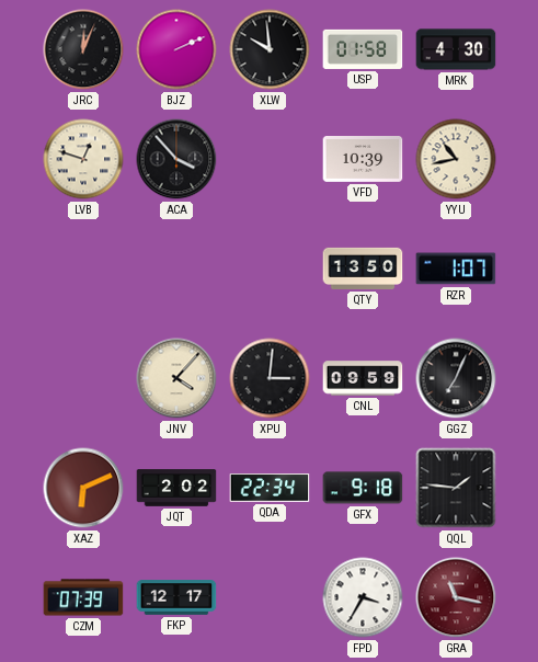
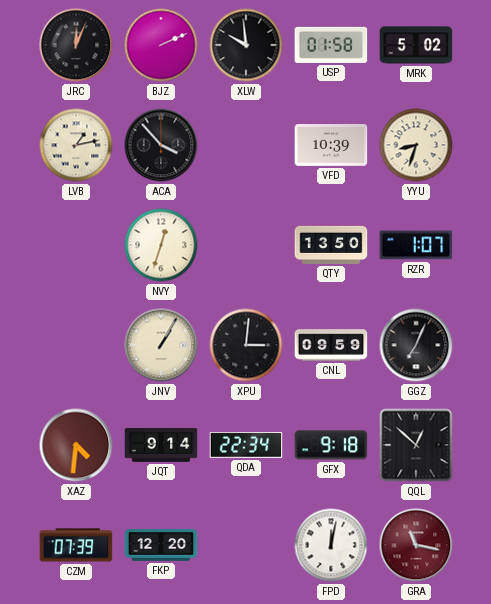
MRK: 4:30 -> 5:02
LVB: 12:48 -> 1:13
YYU: 10:43 -> 8:33
NVY: none -> 12:33
JNV: 4:07 -> 1:05
XAZ: 6:11 -> 4:31
JQT: 2:02 -> 9:14
QQL: 1:46 -> 12:52
FKP: 12:17 -> 12:20
FPD: 3:35 -> 12:02
